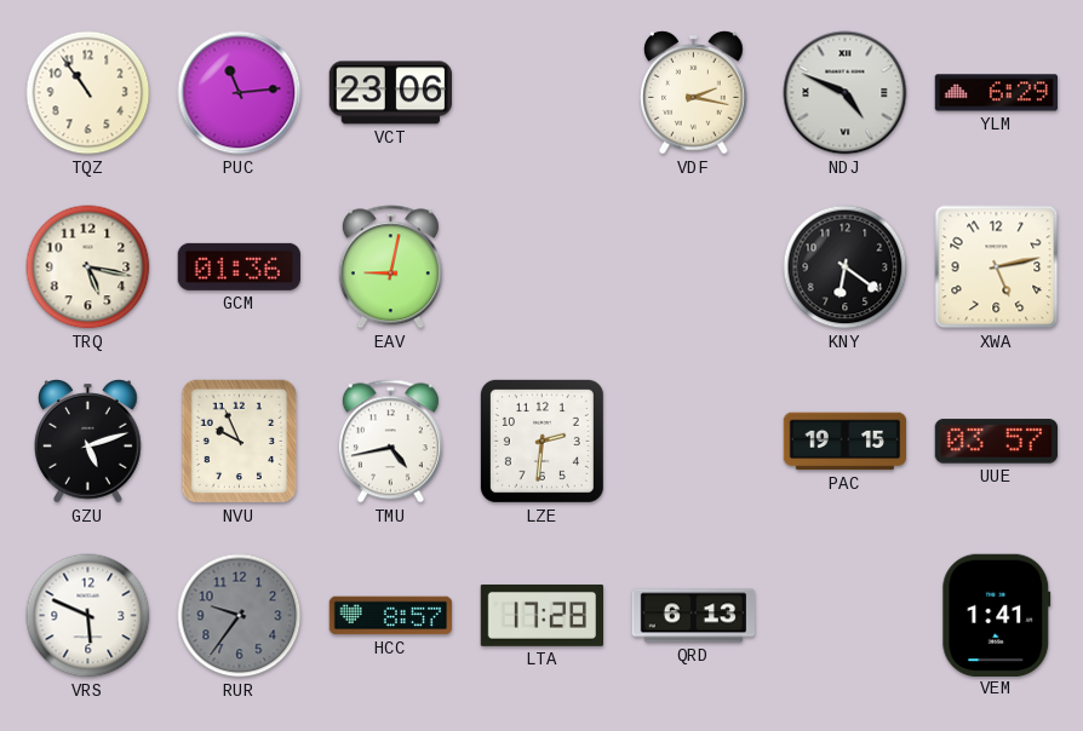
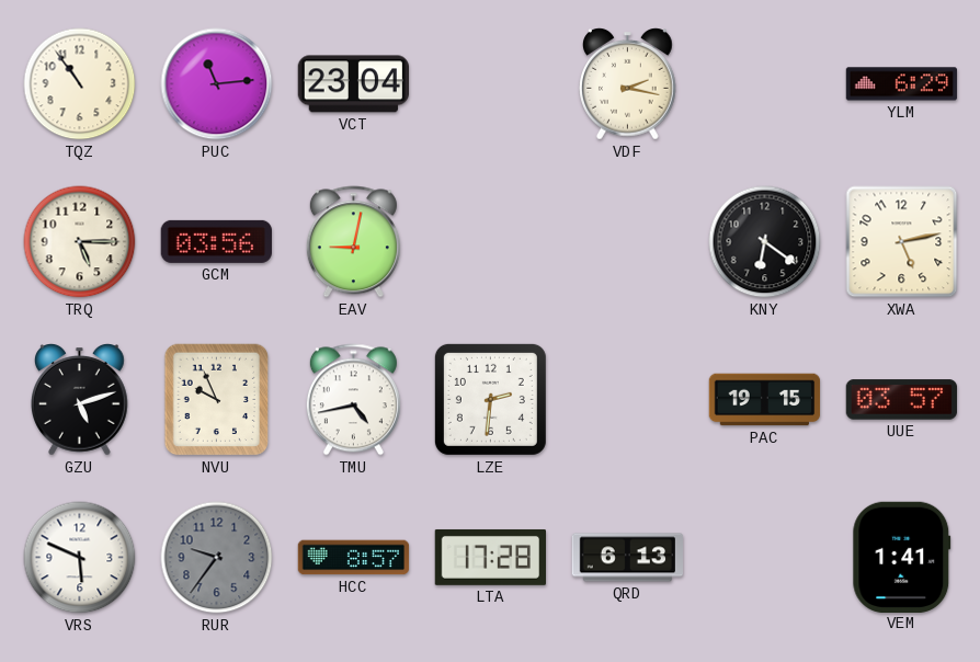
VCT: 23:06 -> 23:04
NDJ: 4:49 -> none
TRQ: 5:17 -> 5:15
GCM: 01:36 -> 03:56
